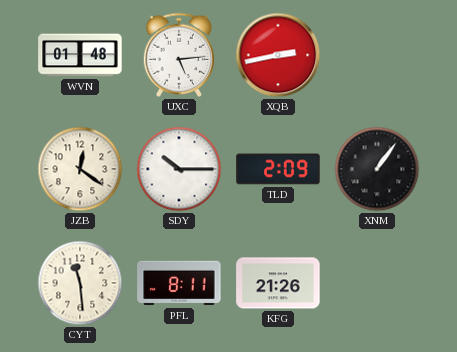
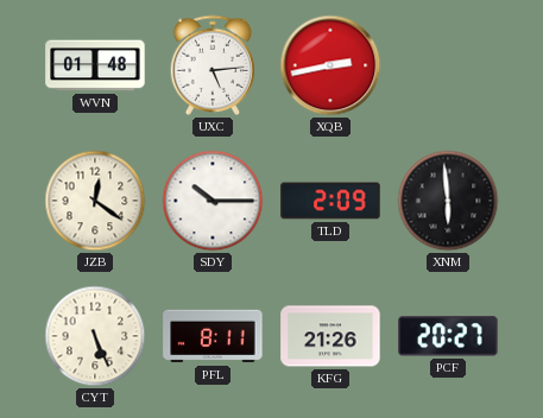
XNM: 1:06 -> 5:59
CYT: 11:29 -> 5:26
PCF: none -> 20:27
